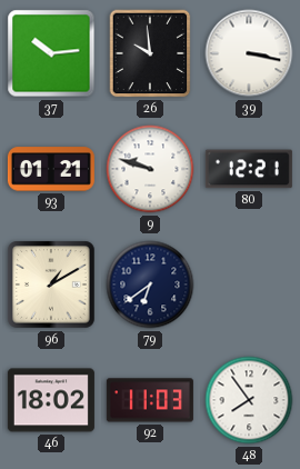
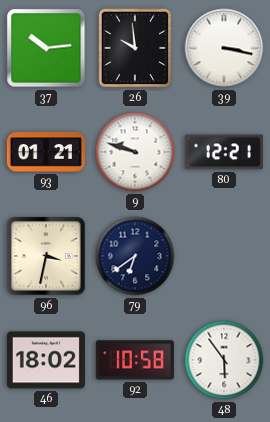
96: 1:10 -> 3:32
92: 11:03 -> 10:58
48: 7:54 -> 5:54
